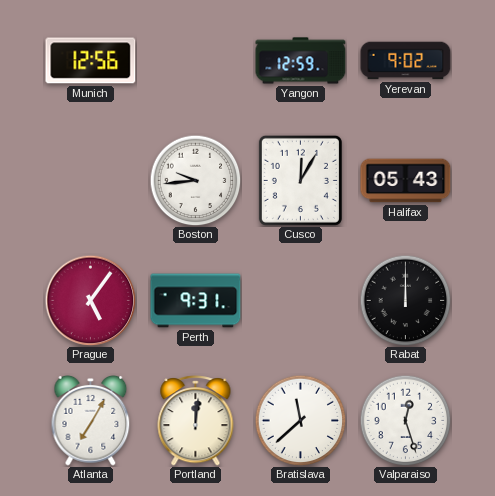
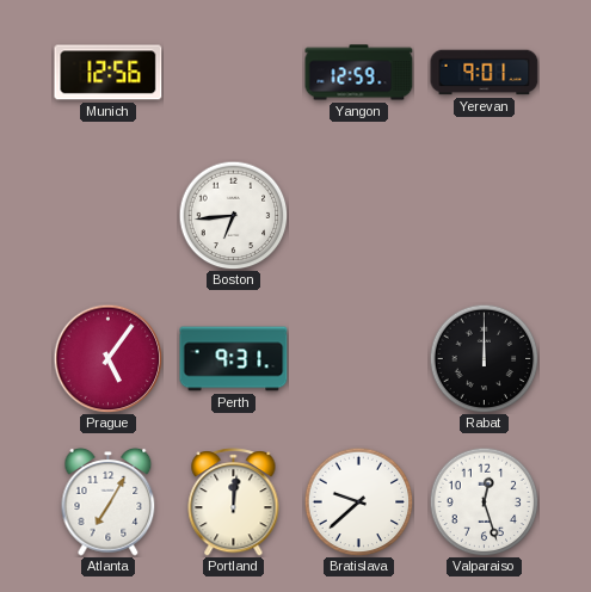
Yerevan: 9:02 -> 9:01
Boston: 9:44 -> 6:44
Cusco: 12:05 -> none
Halifax: 05:43 -> none
Bratislava: 11:38 -> 9:38
